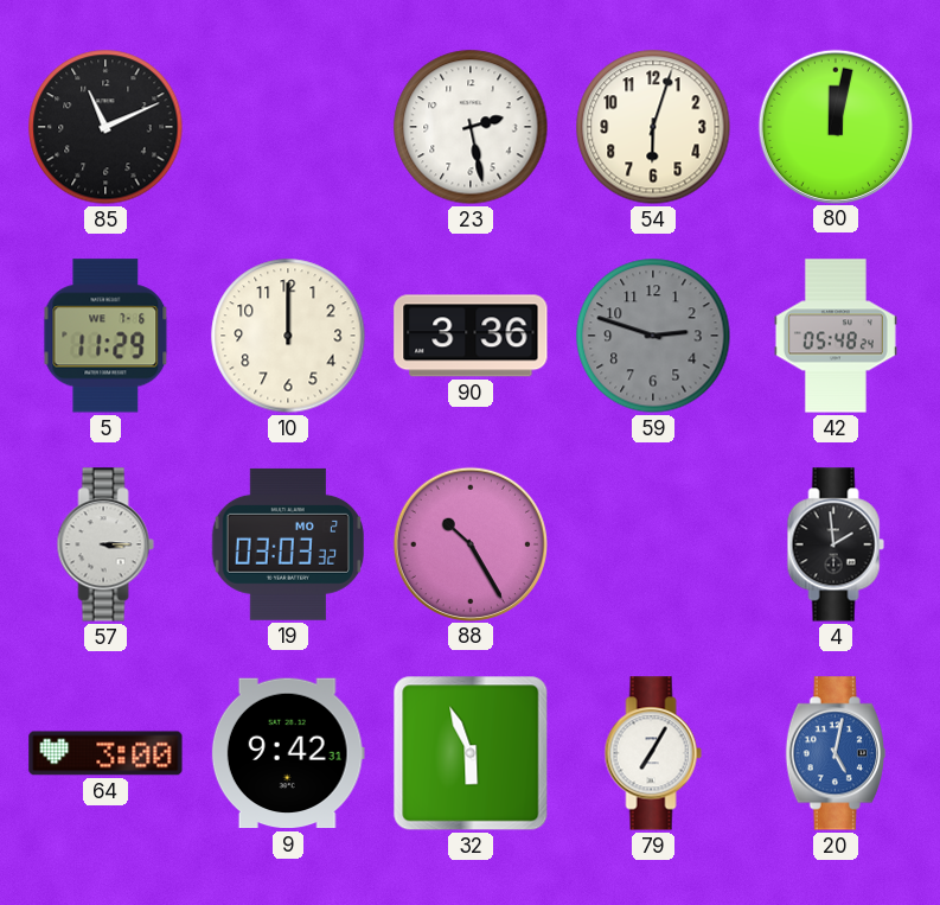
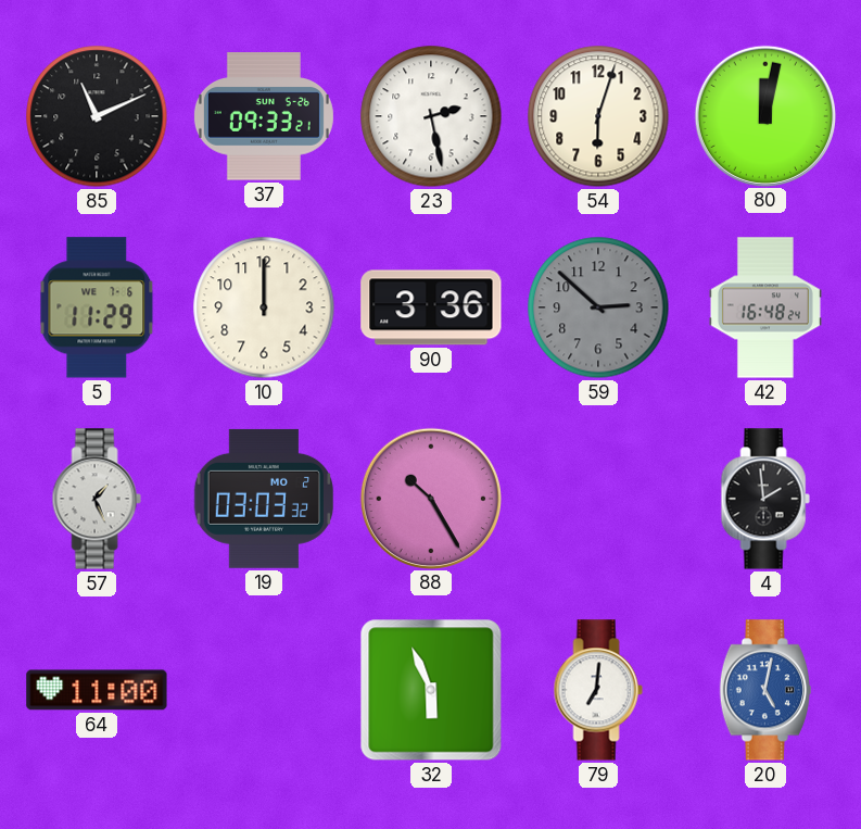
37: none -> 09:33
59: 2:48 -> 2:52
42: 05:48 -> 16:48
57: 3:15 -> 1:26
64: 3:00 -> 11:00
9: 9:42 -> none
79: 7:05 -> 7:01
